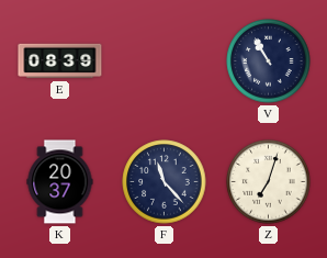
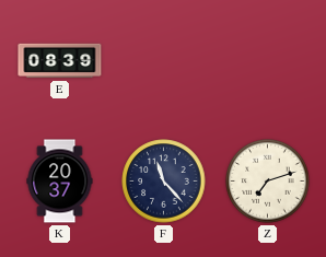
V: 10:55 -> none
Z: 7:03 -> 7:12
